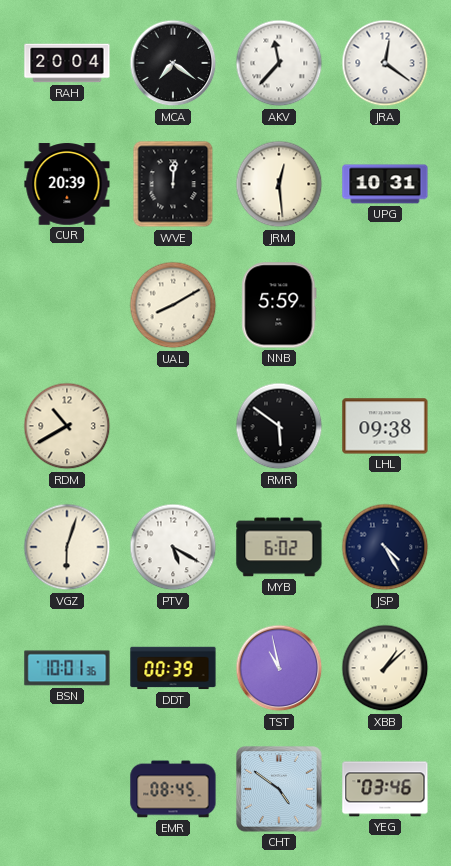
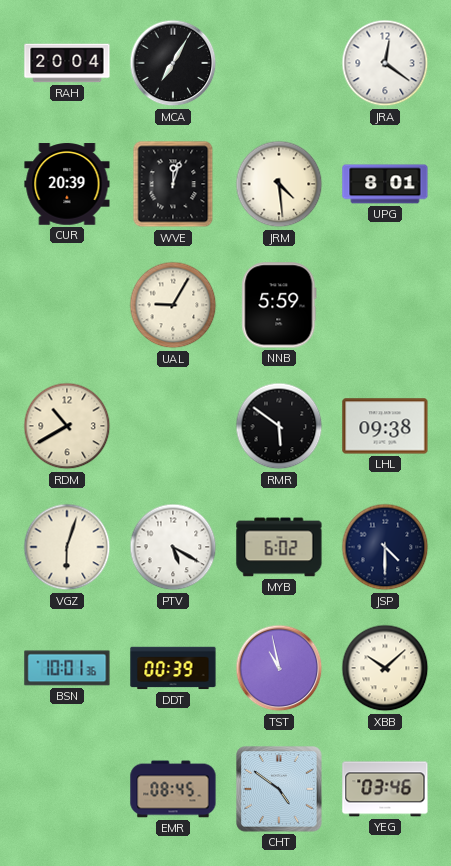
MCA: 7:21 -> 7:05
AKV: 11:37 -> none
WVE: 12:01 -> 12:03
JRM: 12:29 -> 4:29
UPG: 10:31 -> 8:01
UAL: 8:10 -> 9:05
JSP: 4:25 -> 4:30
XBB: 1:08 -> 10:08
